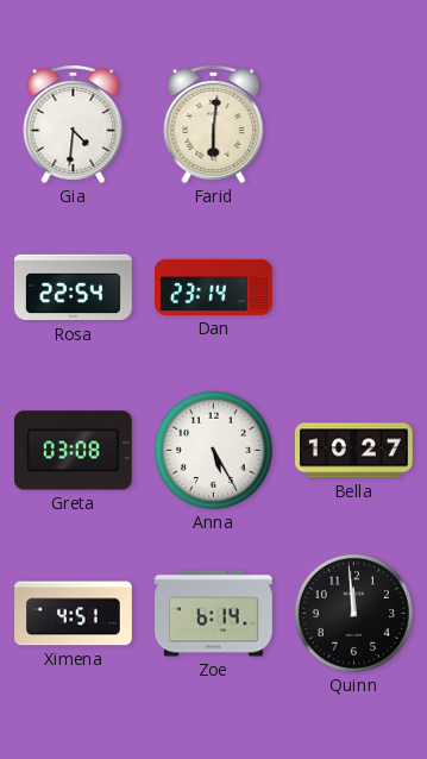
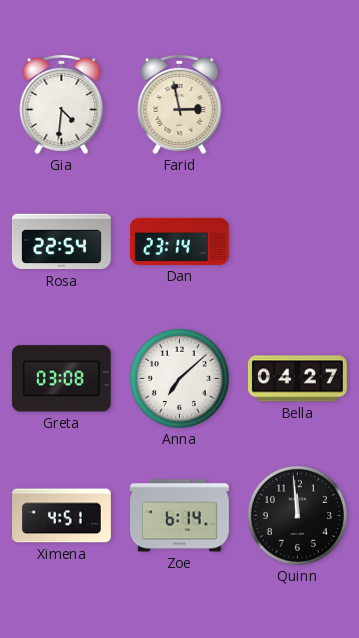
Farid: 6:01 -> 2:58
Anna: 5:25 -> 7:08
Bella: 10:27 -> 04:27
